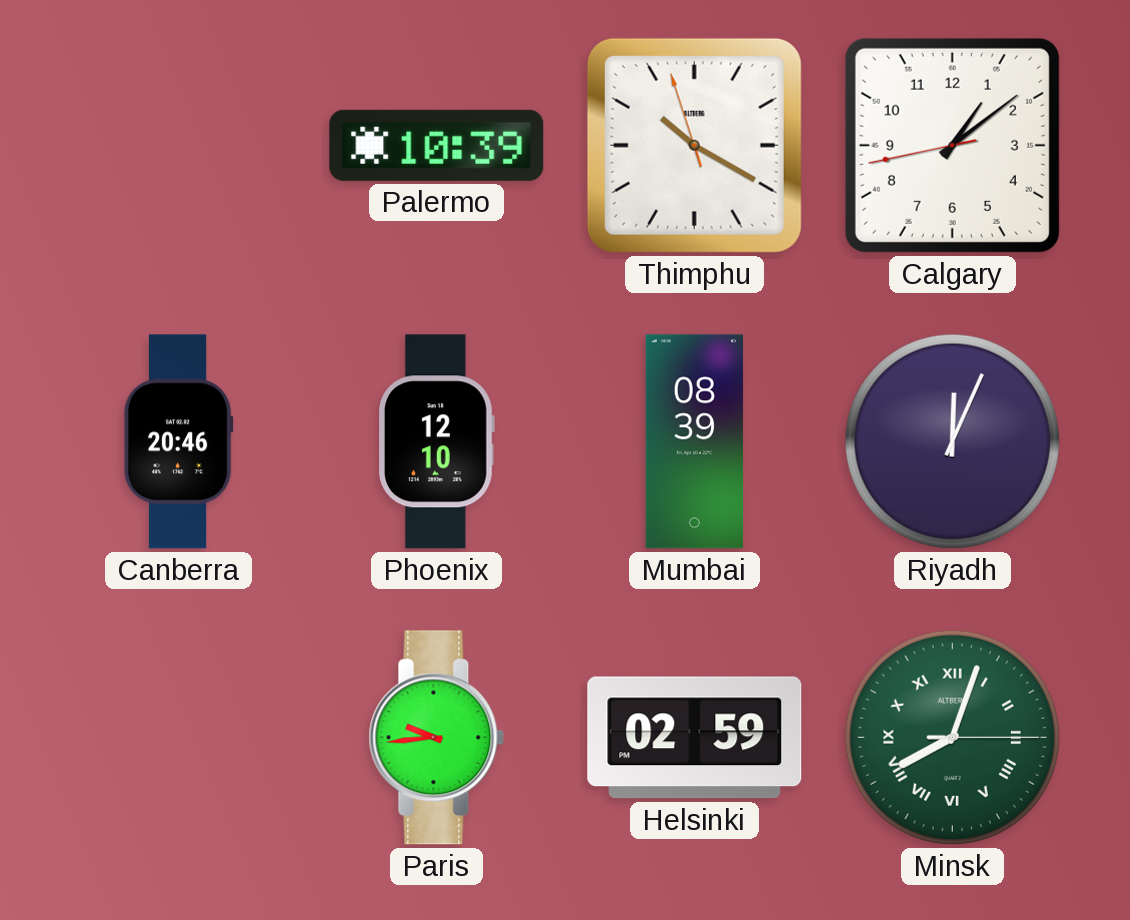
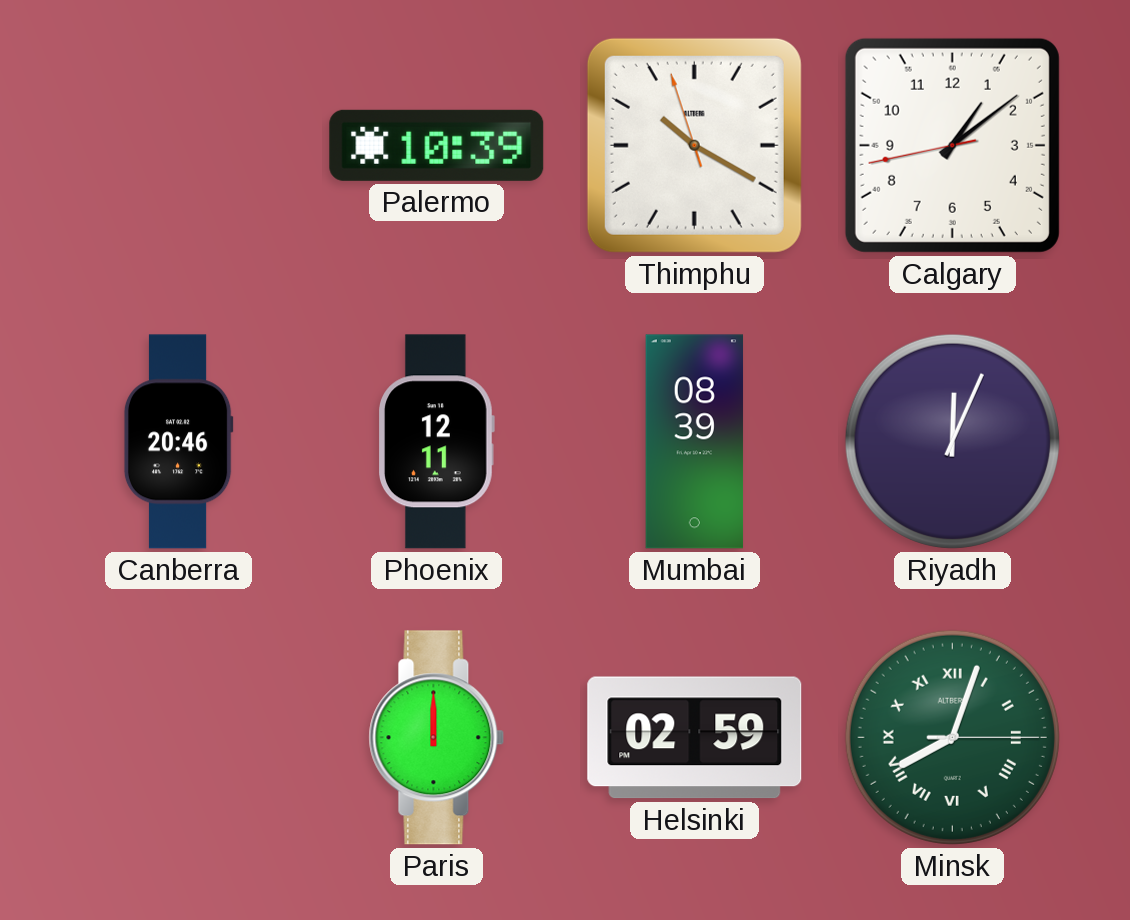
Phoenix: 12:10 -> 12:11
Paris: 9:44 -> 12:00
